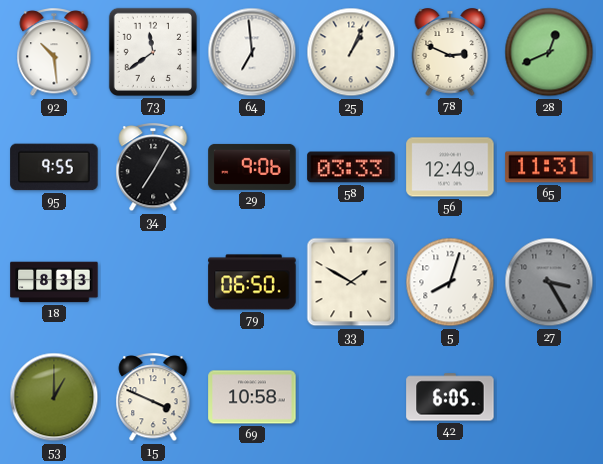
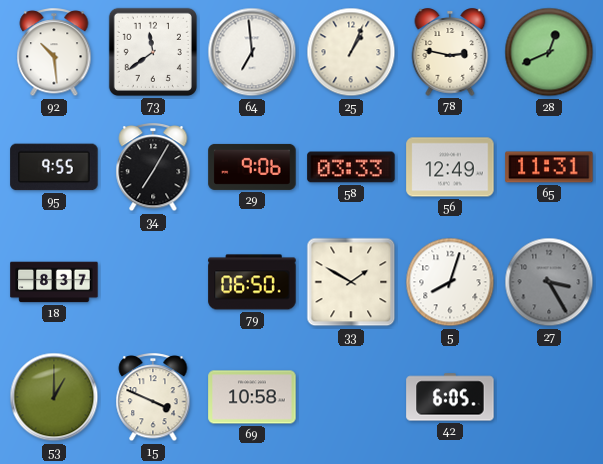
78: 2:49 -> 2:47
18: 8:33 -> 8:37
